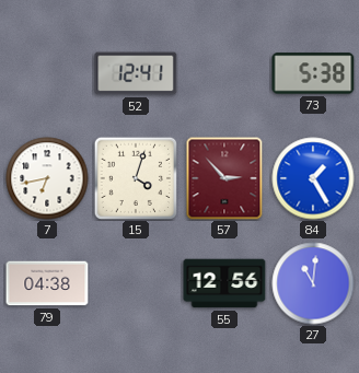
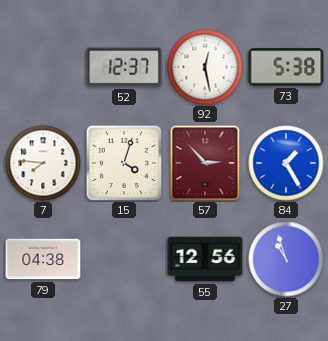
52: 12:41 -> 12:37
92: none -> 12:28
7: 6:43 -> 7:46
27: 11:01 -> 10:57
